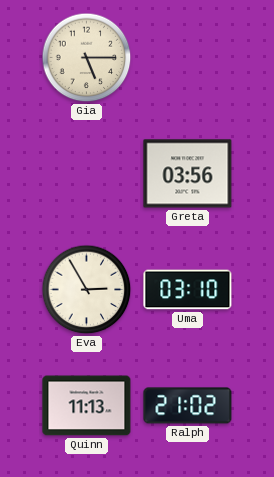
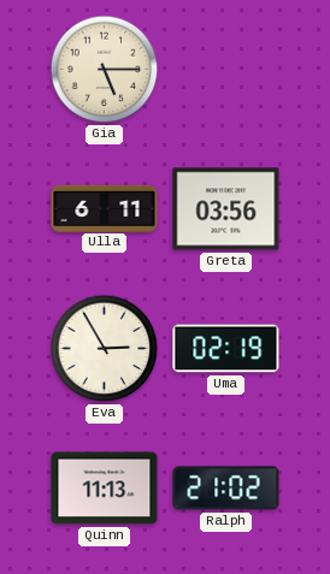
Ulla: none -> 6:11
Uma: 03:10 -> 02:19
